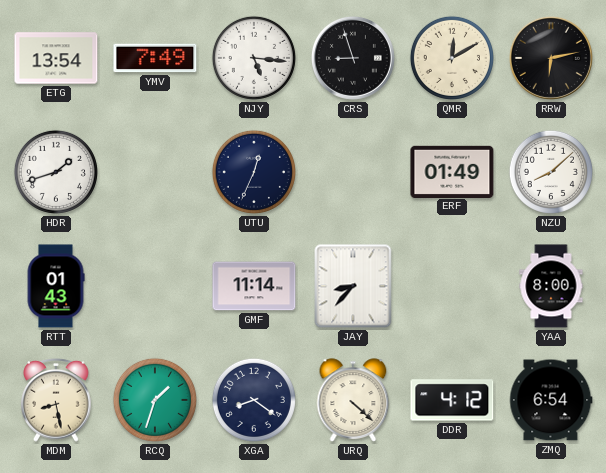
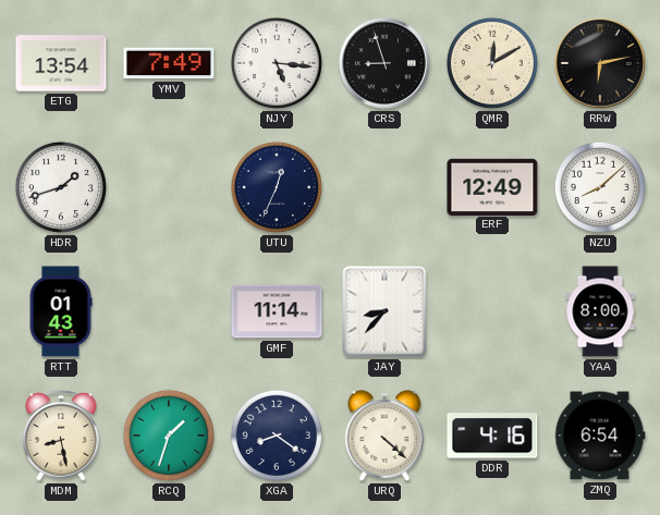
ERF: 01:49 -> 12:49
DDR: 4:12 -> 4:16
